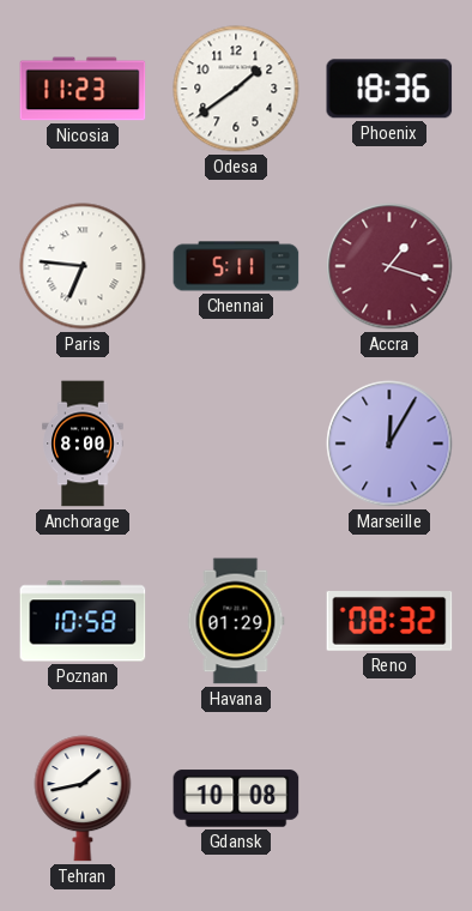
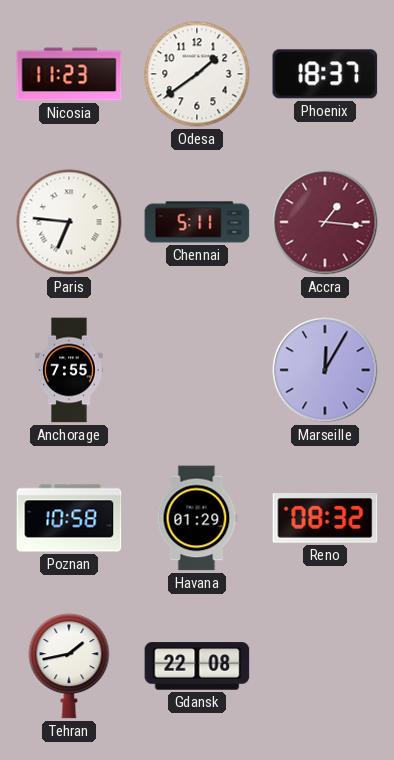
Phoenix: 18:36 -> 18:37
Accra: 1:18 -> 1:16
Anchorage: 8:00 -> 7:55
Gdansk: 10:08 -> 22:08
